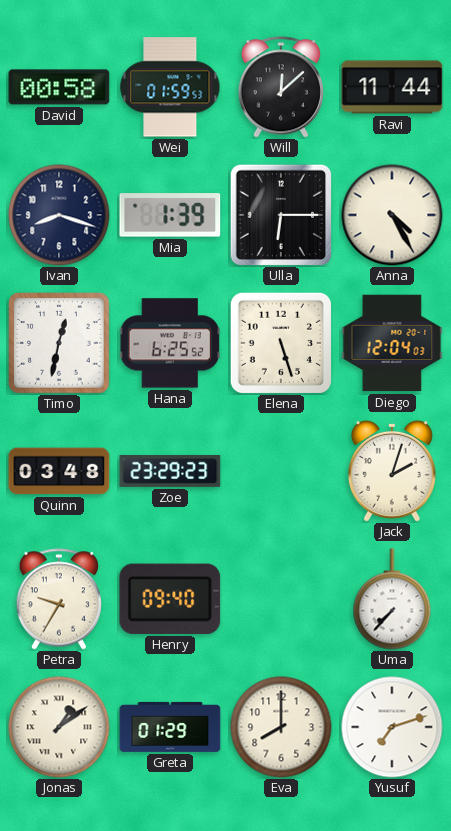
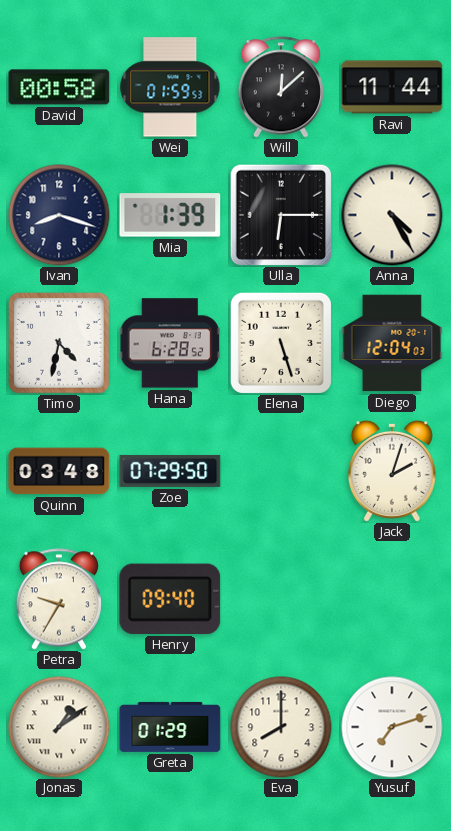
Timo: 12:32 -> 4:32
Hana: 6:25 -> 6:28
Zoe: 23:29 -> 07:29
Uma: 7:37 -> none
